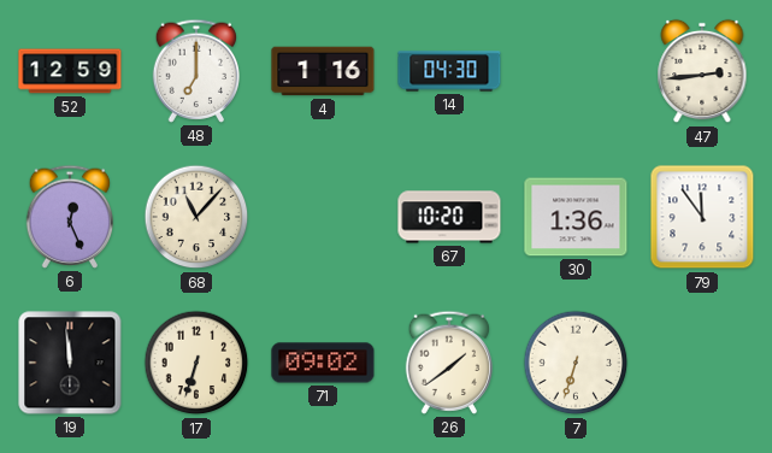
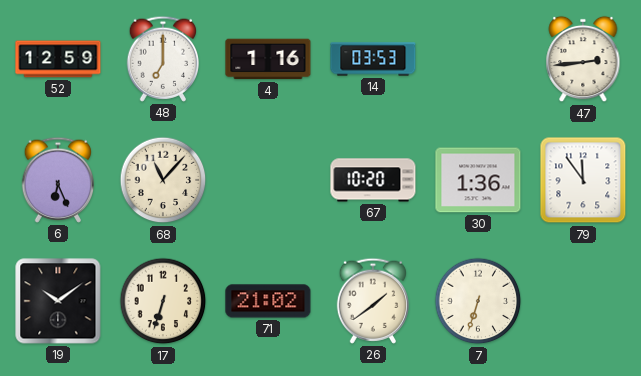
14: 04:30 -> 03:53
6: 12:26 -> 6:26
19: 11:59 -> 10:09
71: 09:02 -> 21:02
